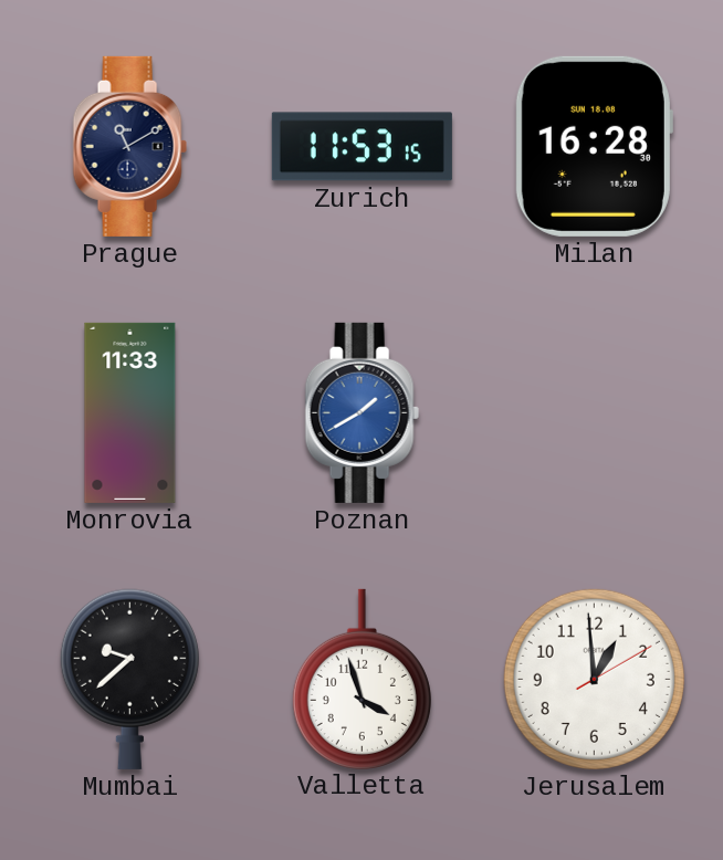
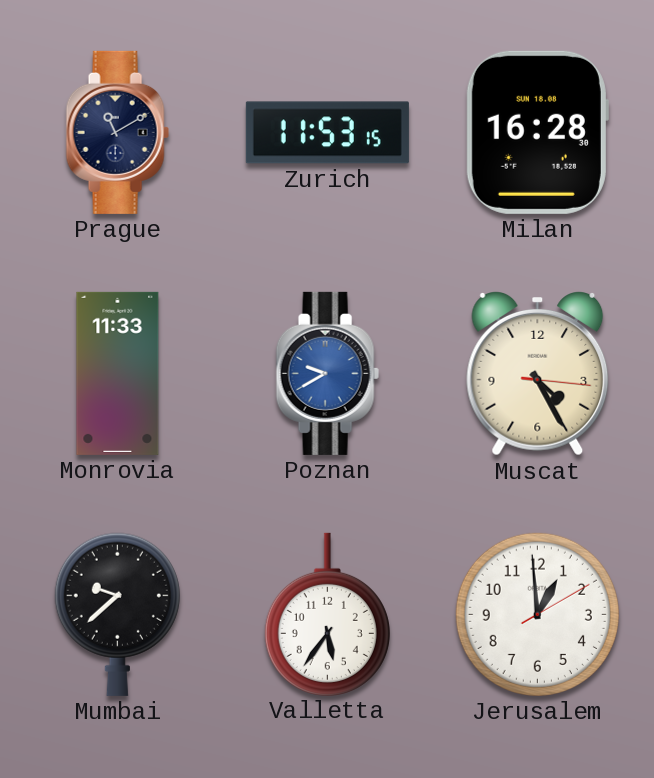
Poznan: 1:40 -> 9:40
Muscat: none -> 4:25
Valletta: 3:57 -> 5:36
